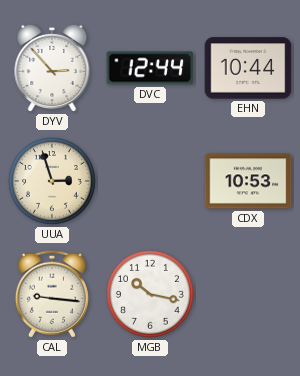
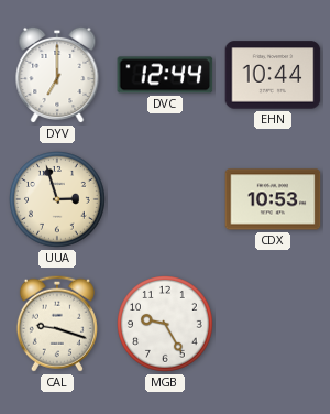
DYV: 2:53 -> 7:00
CAL: 9:16 -> 9:18
MGB: 10:17 -> 9:25
